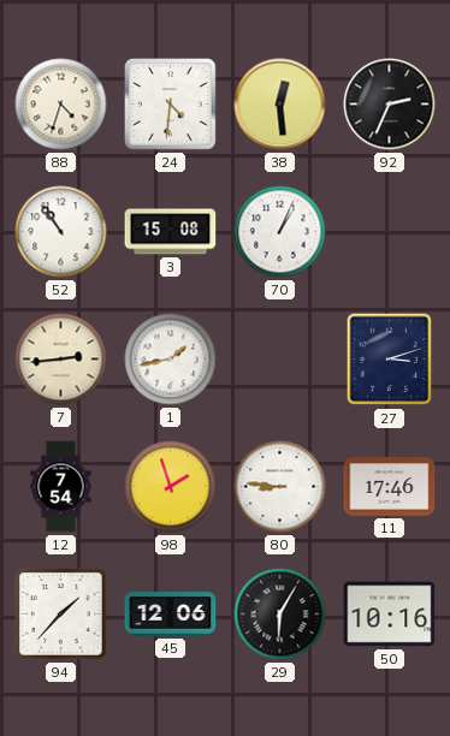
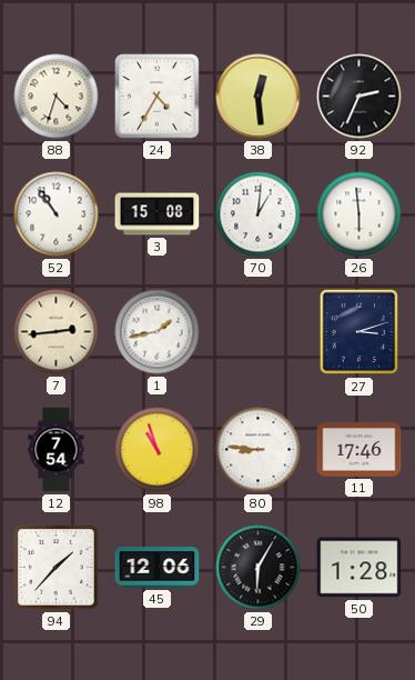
24: 4:31 -> 4:35
70: 1:04 -> 1:01
26: none -> 5:59
98: 1:57 -> 10:57
50: 10:16 -> 1:28
